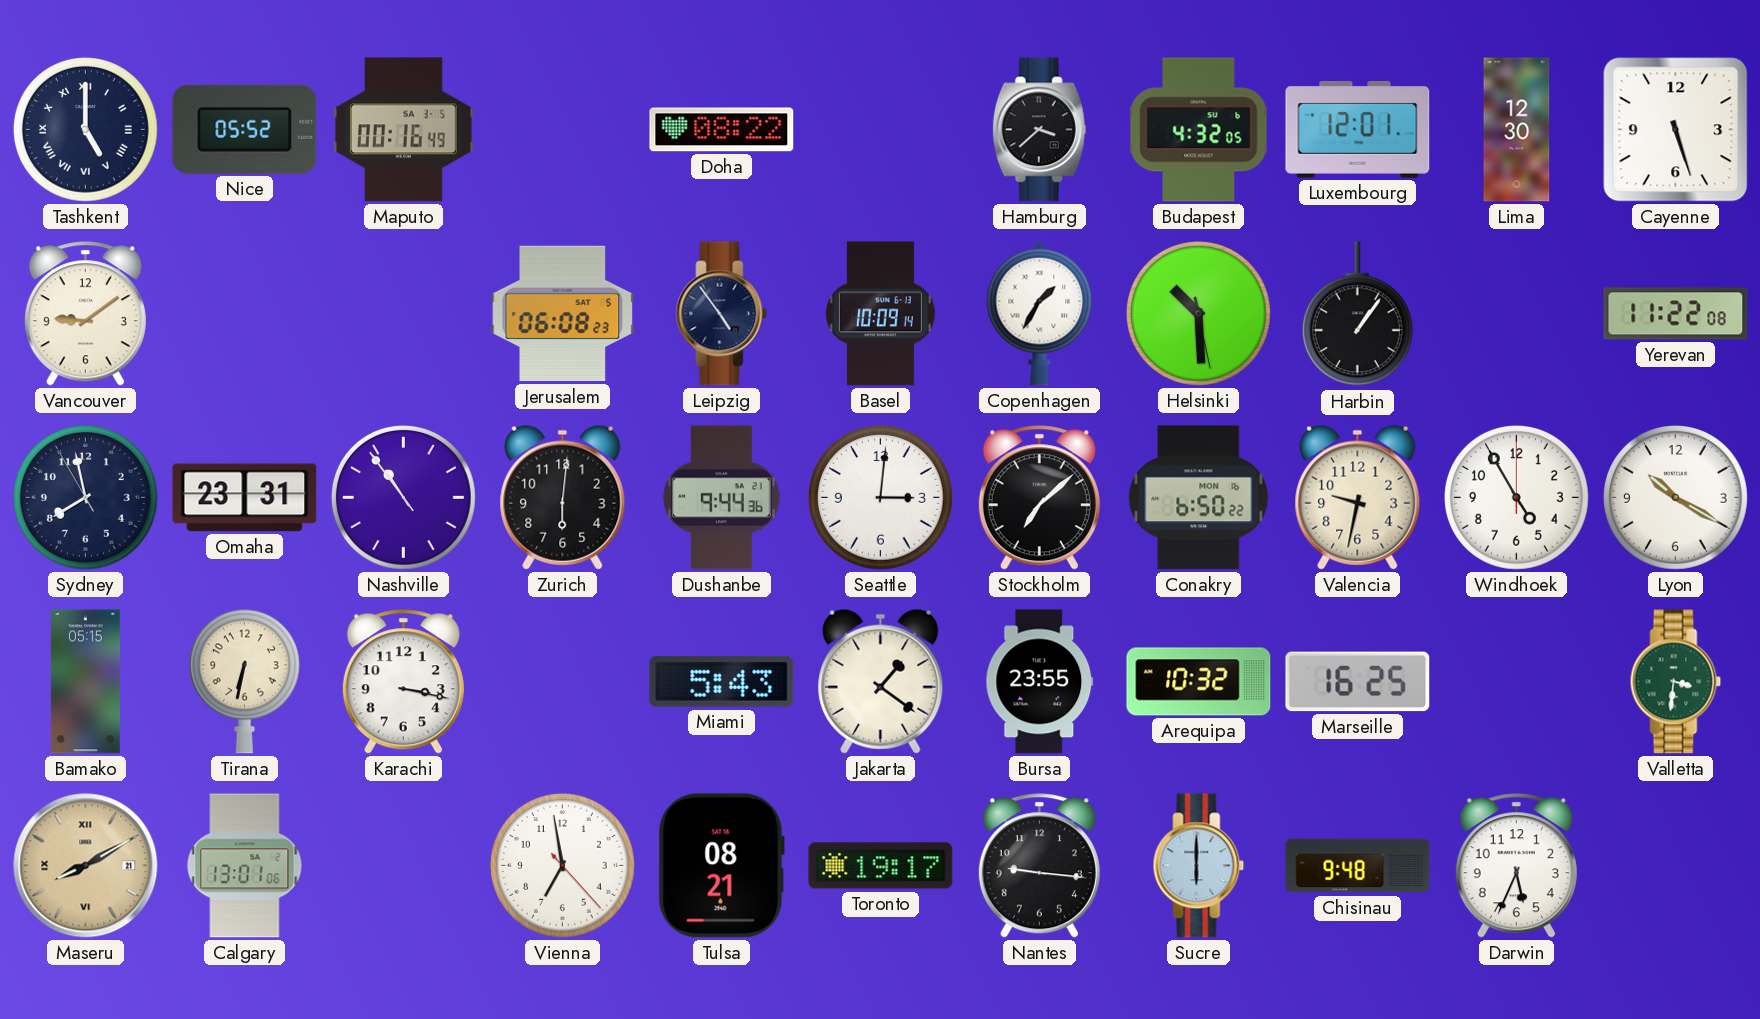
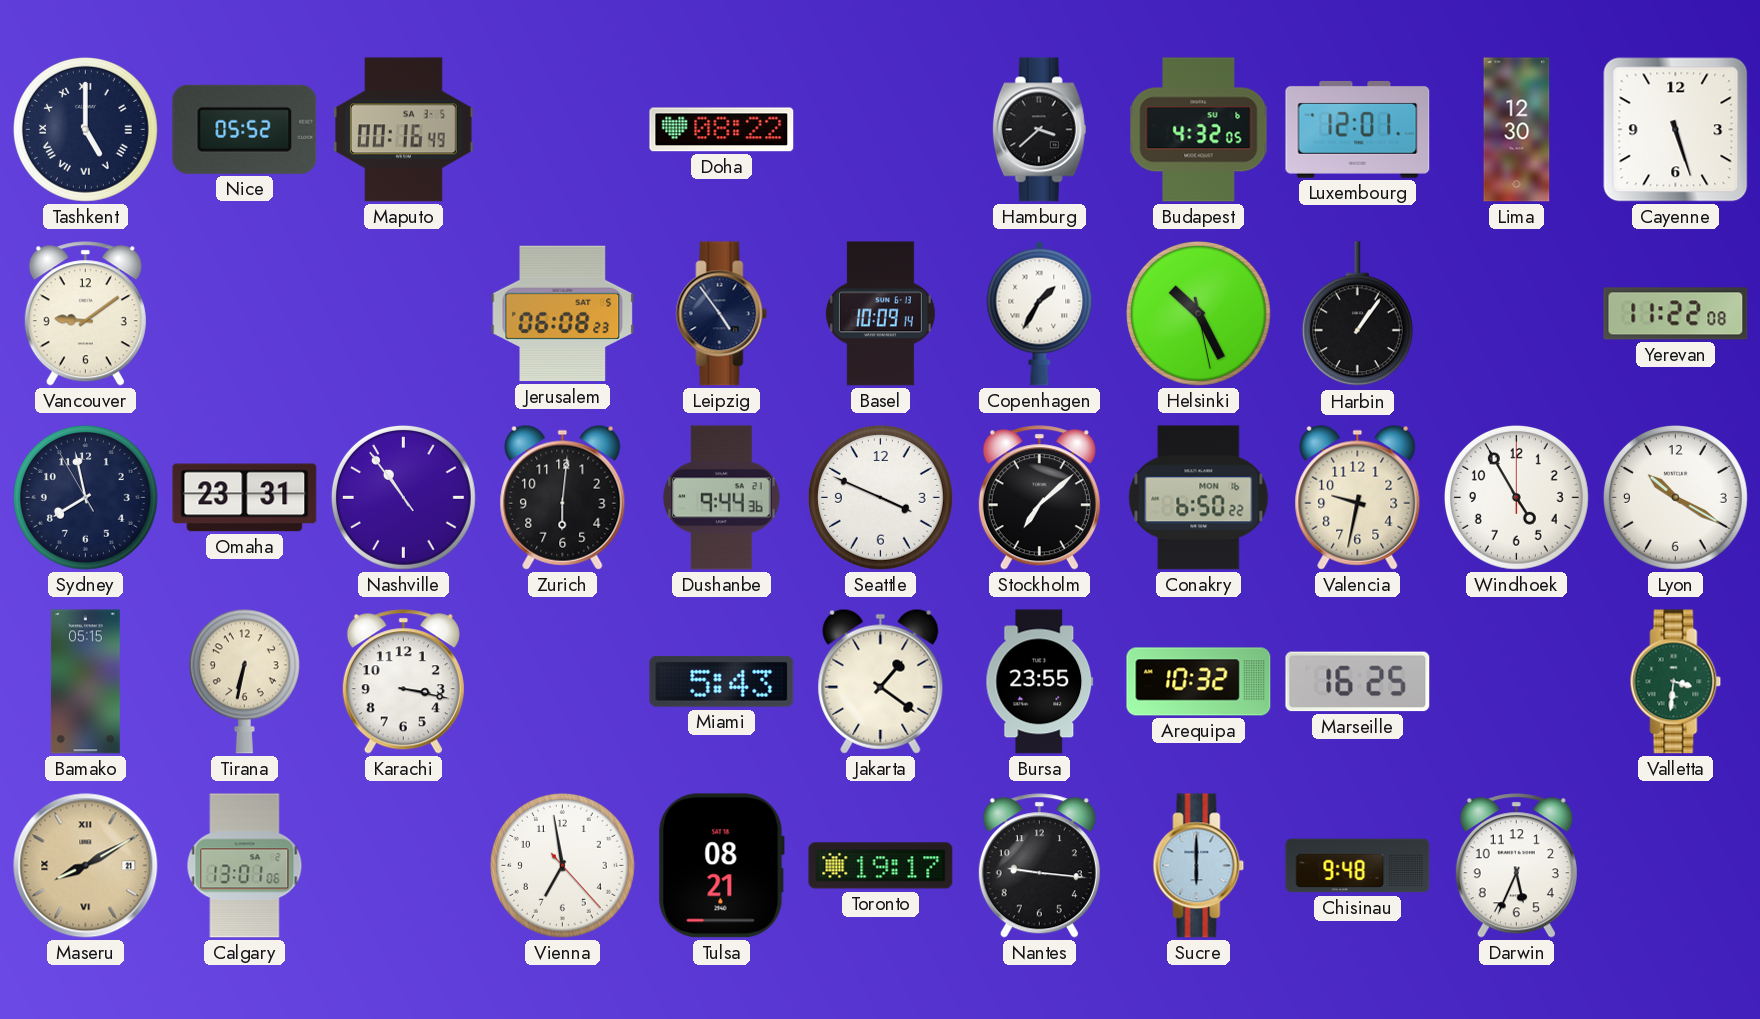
Helsinki: 10:29 -> 10:25
Seattle: 3:01 -> 3:49
